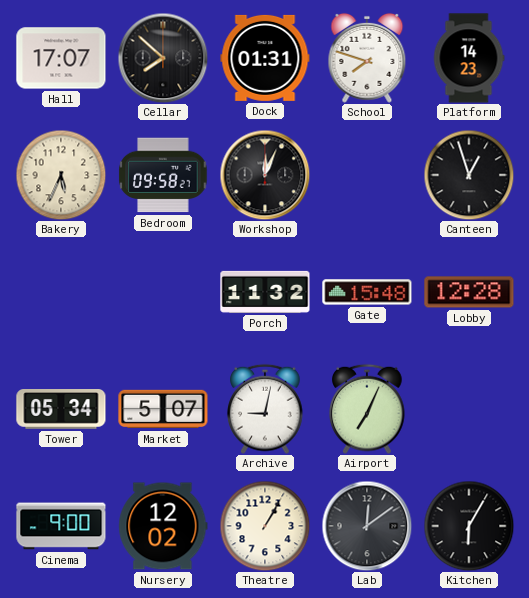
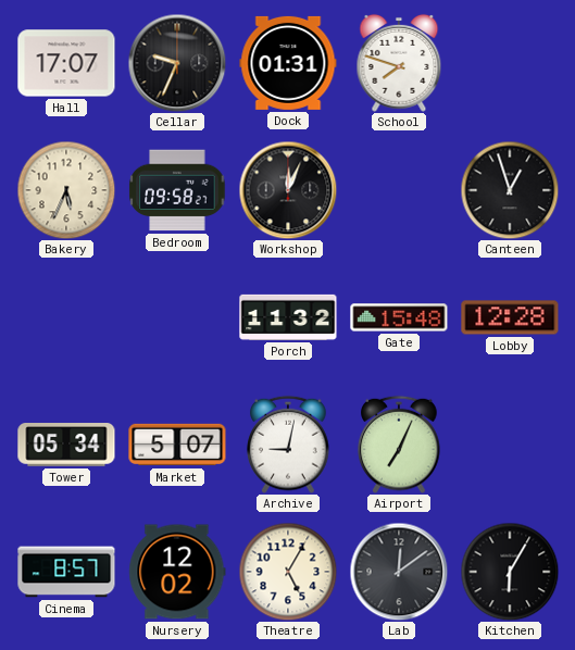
Cellar: 7:52 -> 9:34
Platform: 14:23 -> none
Cinema: 9:00 -> 8:57
Theatre: 1:05 -> 5:05
